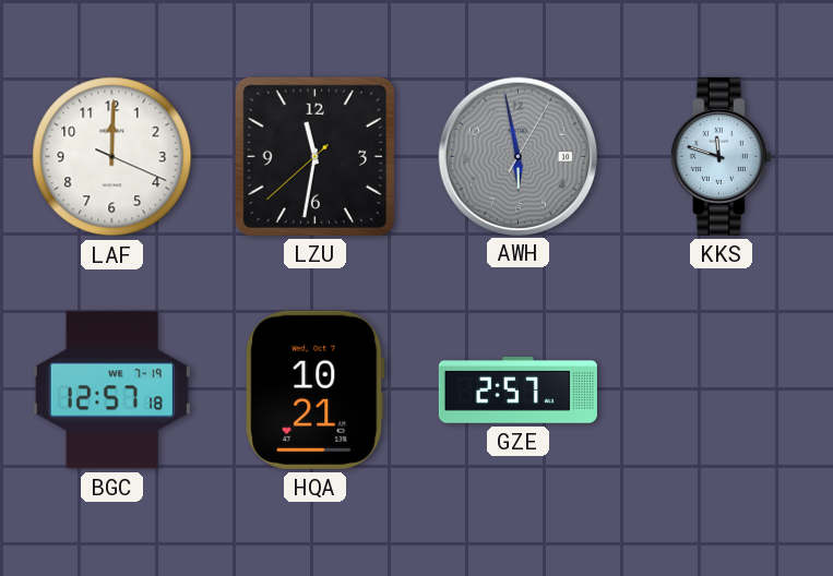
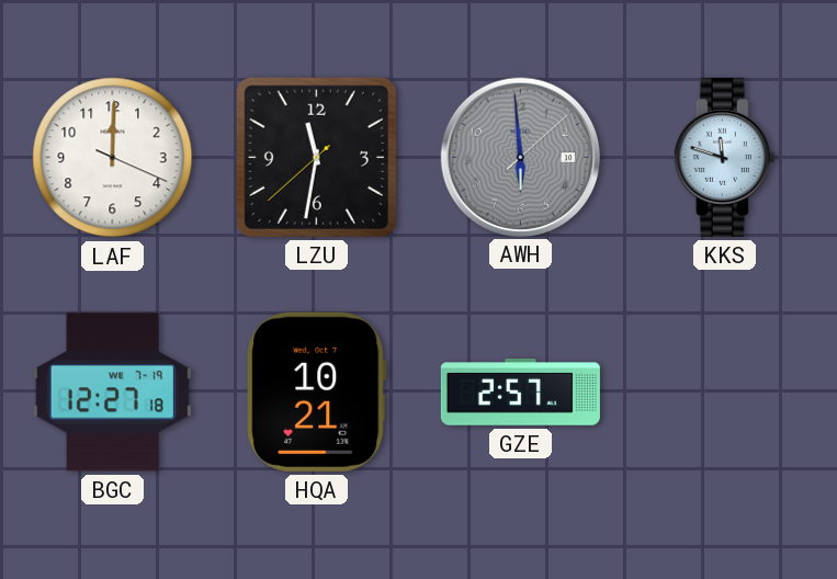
AWH: 5:58 -> 5:59
BGC: 12:57 -> 12:27
